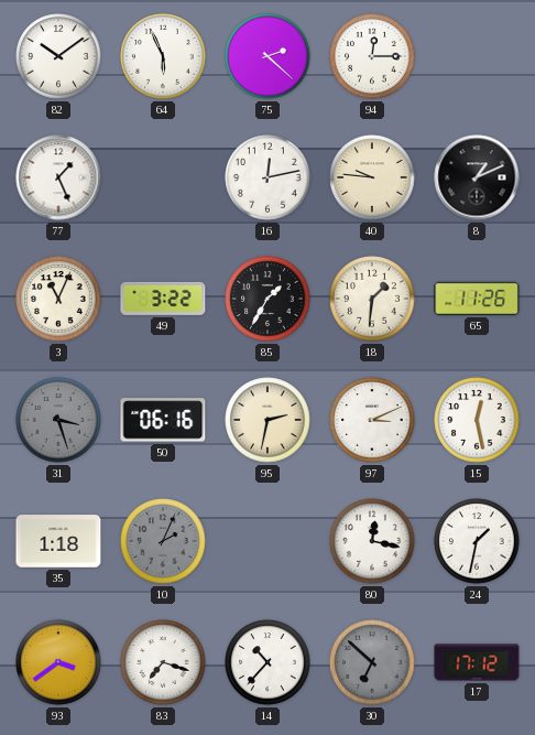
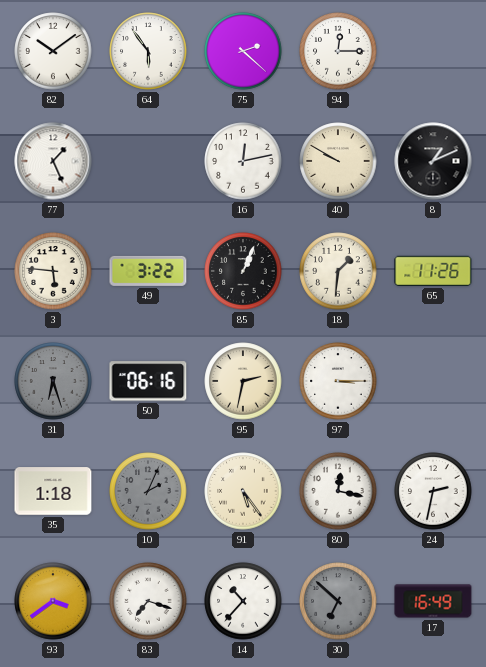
64: 5:56 -> 5:54
40: 9:46 -> 9:50
3: 11:04 -> 5:46
85: 1:35 -> 1:04
31: 3:27 -> 6:27
97: 3:11 -> 3:15
15: 12:28 -> none
91: none -> 5:24
24: 1:32 -> 2:32
17: 17:12 -> 16:49
